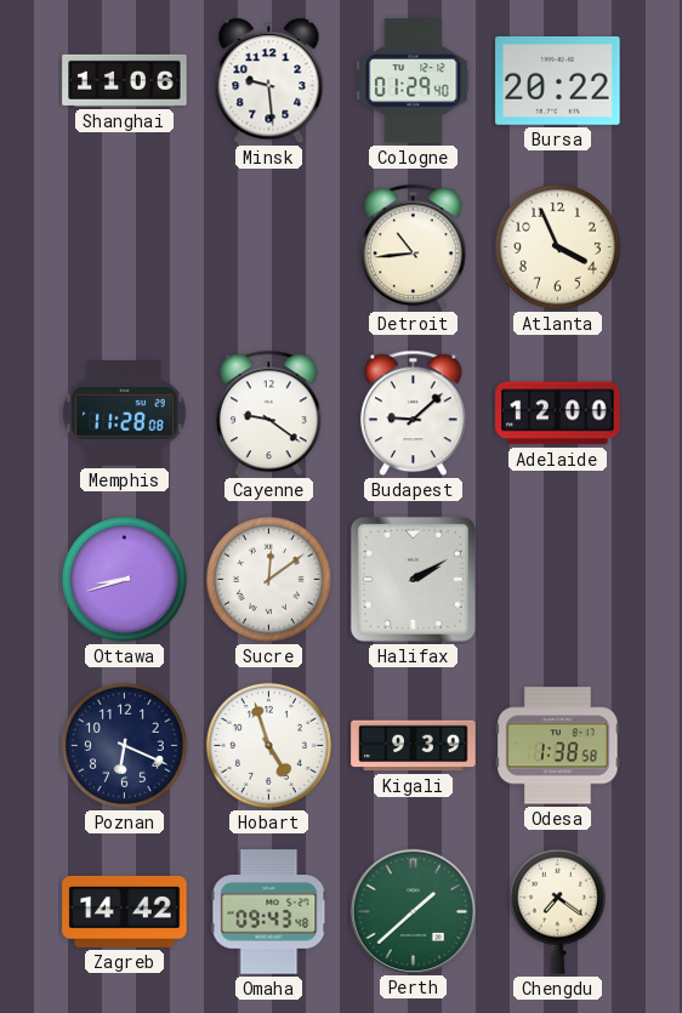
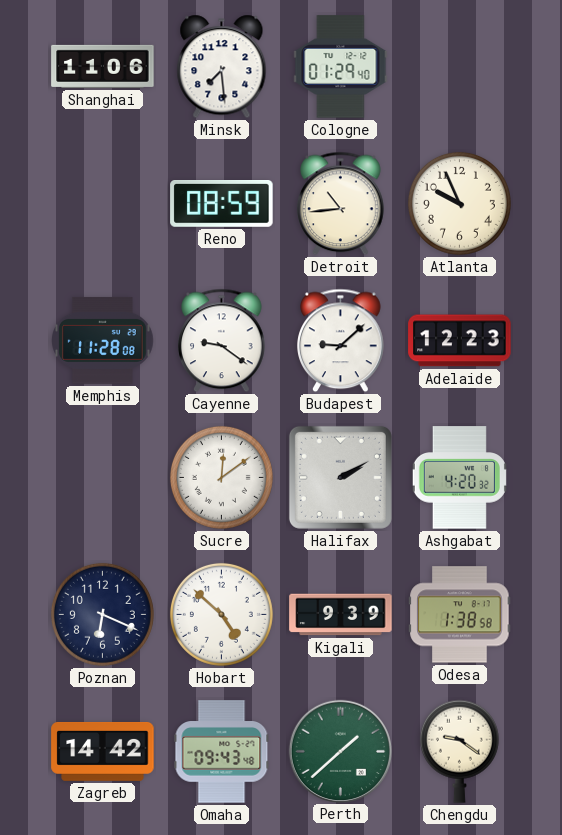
Minsk: 9:29 -> 7:29
Bursa: 20:22 -> none
Reno: none -> 08:59
Atlanta: 3:56 -> 9:56
Adelaide: 12:00 -> 12:23
Ottawa: 8:42 -> none
Ashgabat: none -> 4:20
Hobart: 4:57 -> 4:52
Chengdu: 7:21 -> 9:21
